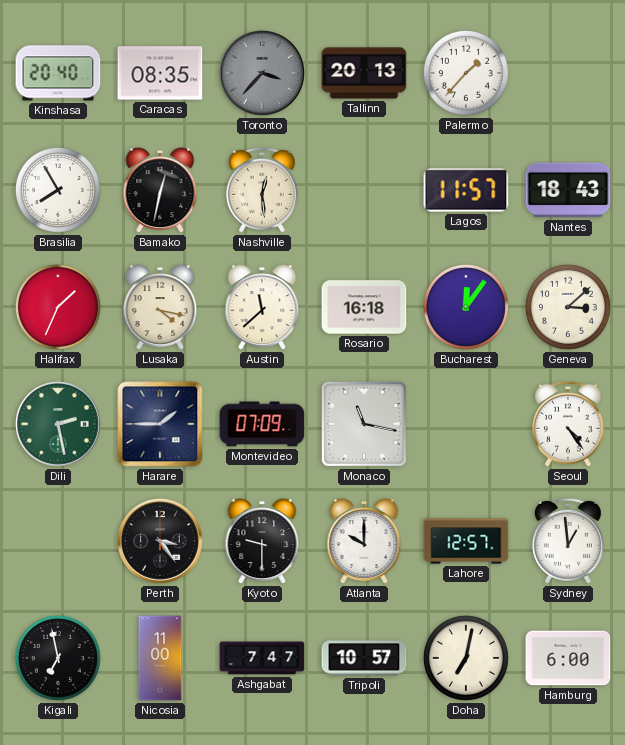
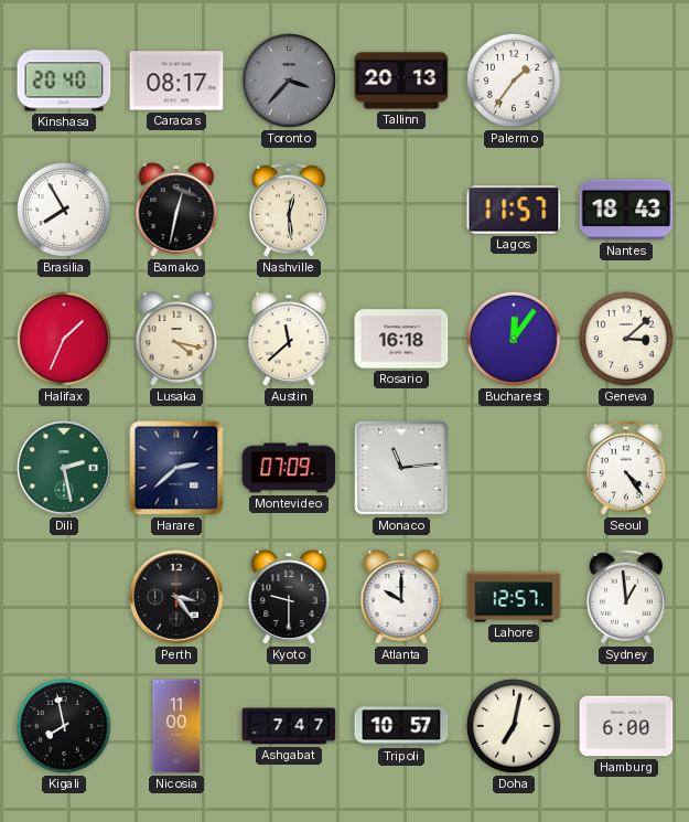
Caracas: 08:35 -> 08:17
Palermo: 1:37 -> 1:36
Harare: 1:45 -> 2:38
Monaco: 11:17 -> 11:14
Kigali: 6:58 -> 7:58
